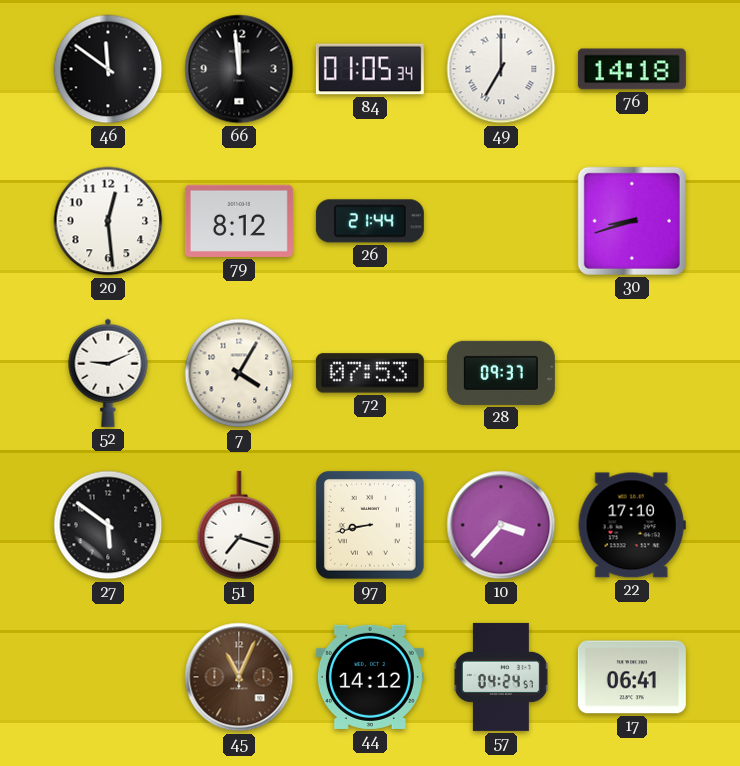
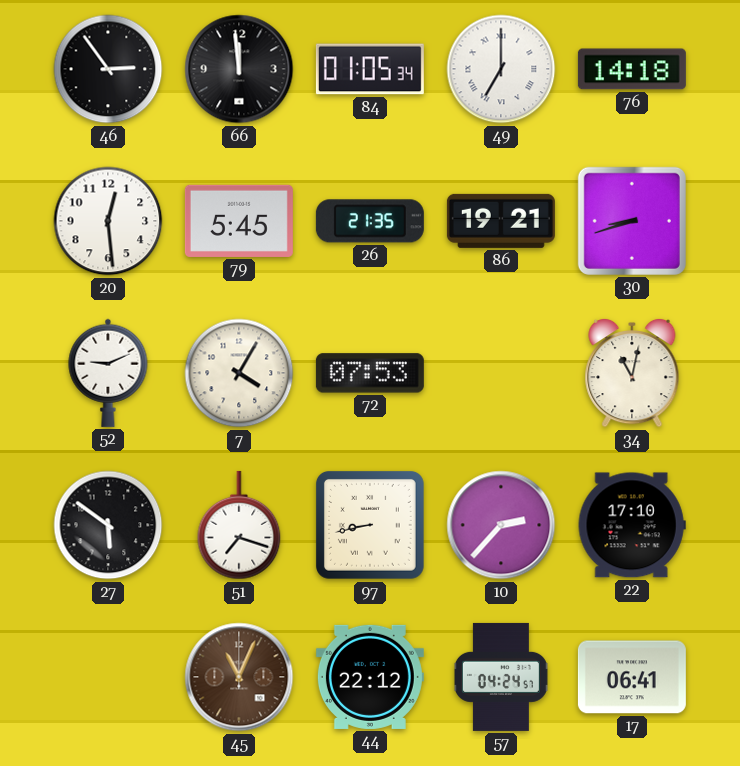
46: 11:51 -> 2:54
79: 8:12 -> 5:45
26: 21:44 -> 21:35
86: none -> 19:21
28: 09:37 -> none
34: none -> 11:02
10: 3:37 -> 2:37
44: 14:12 -> 22:12
